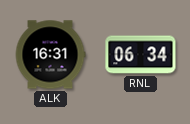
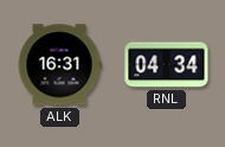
RNL: 06:34 -> 04:34
